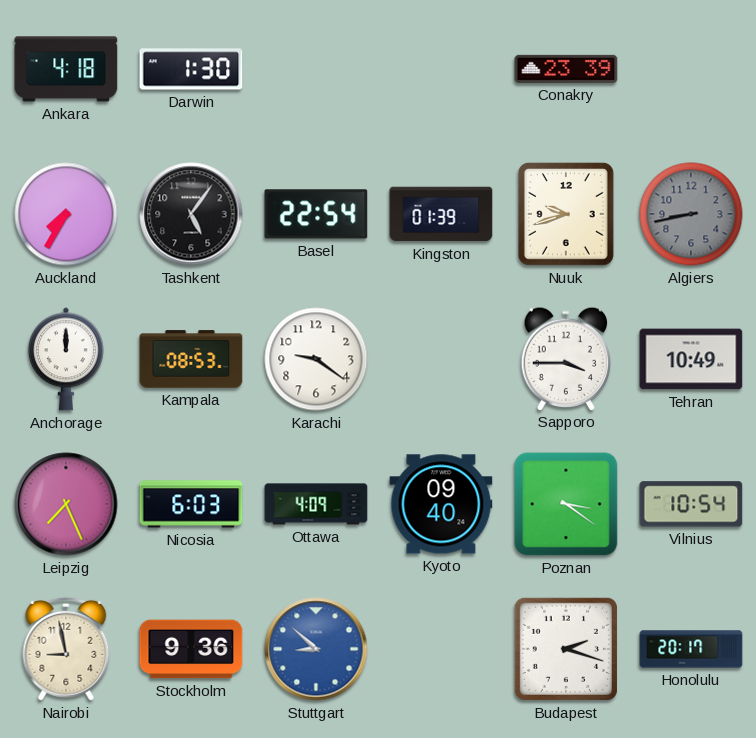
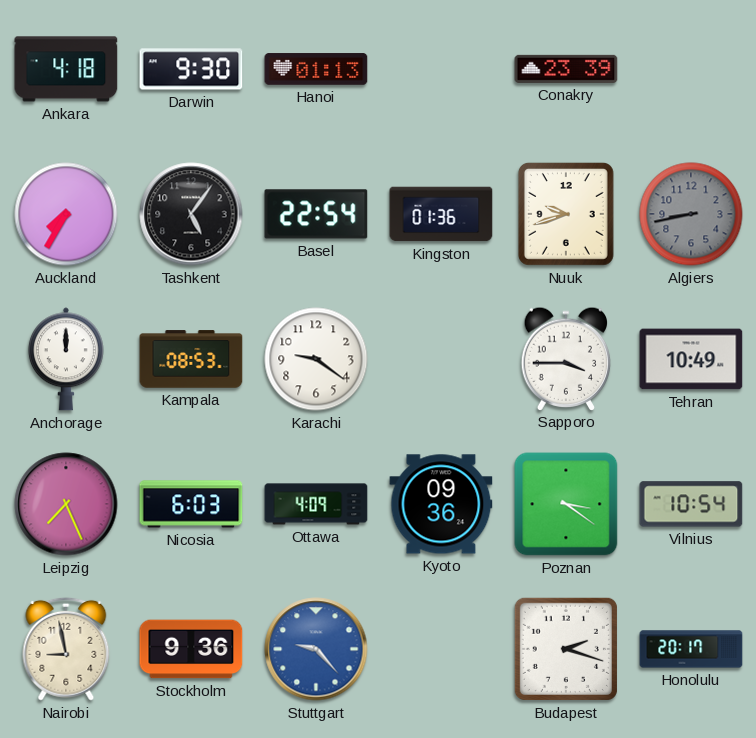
Darwin: 1:30 -> 9:30
Hanoi: none -> 01:13
Kingston: 01:39 -> 01:36
Kyoto: 09:40 -> 09:36
Stuttgart: 8:52 -> 9:23
